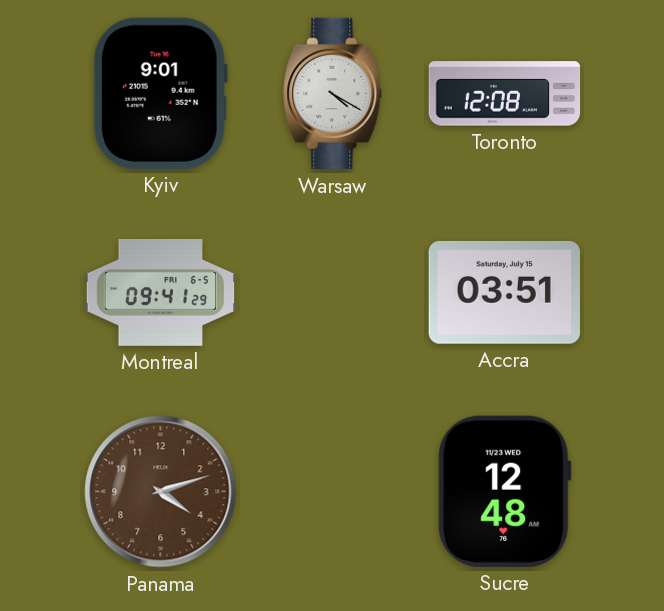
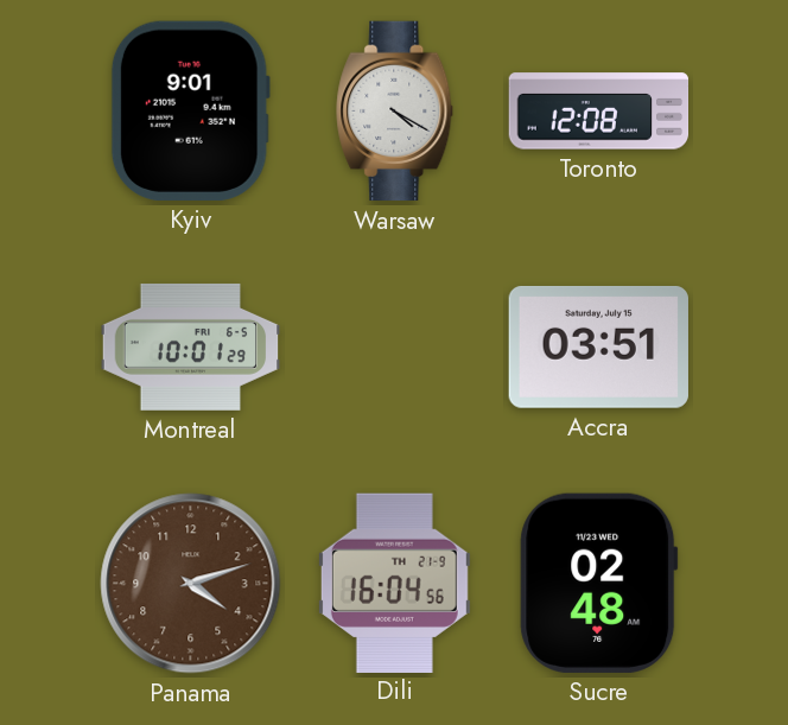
Montreal: 09:41 -> 10:01
Dili: none -> 16:04
Sucre: 12:48 -> 02:48
